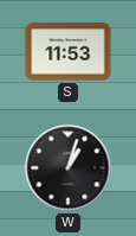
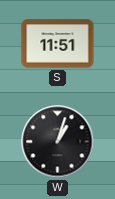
S: 11:53 -> 11:51
